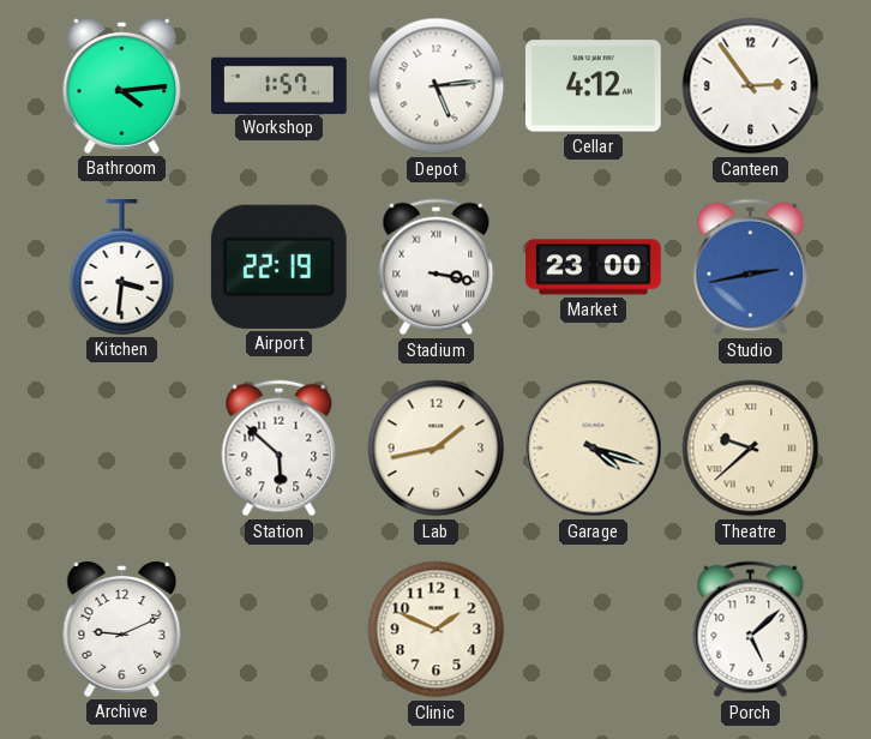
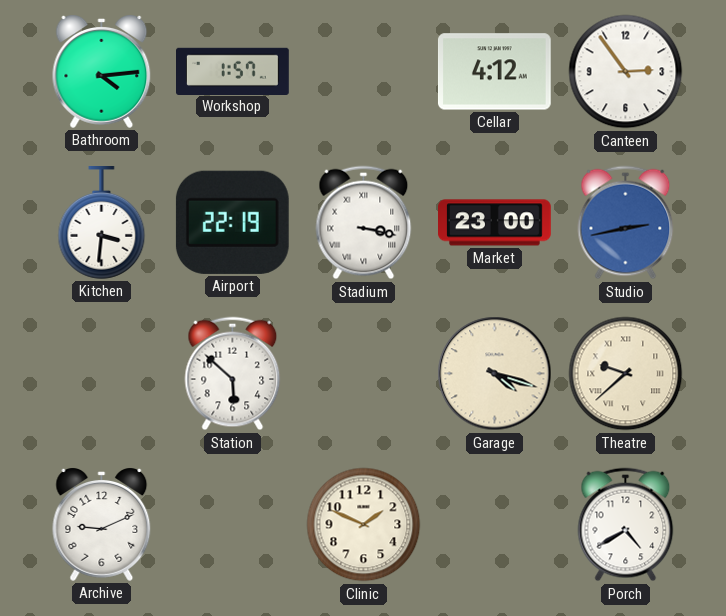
Depot: 5:14 -> none
Lab: 1:43 -> none
Porch: 5:08 -> 4:40
